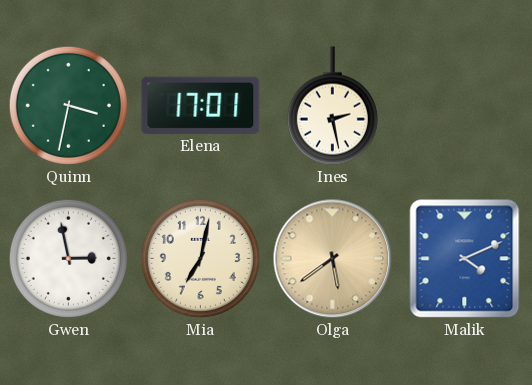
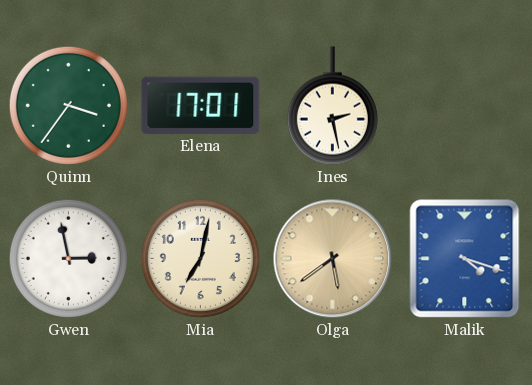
Quinn: 3:32 -> 3:36
Malik: 4:11 -> 4:18
